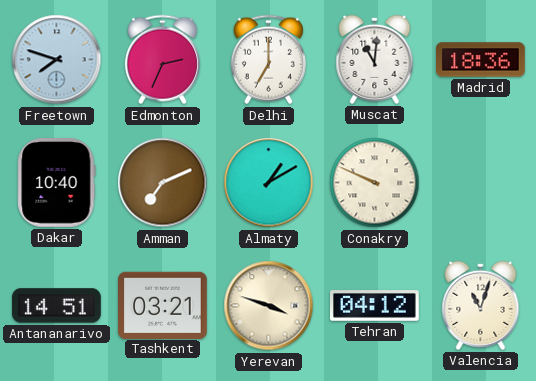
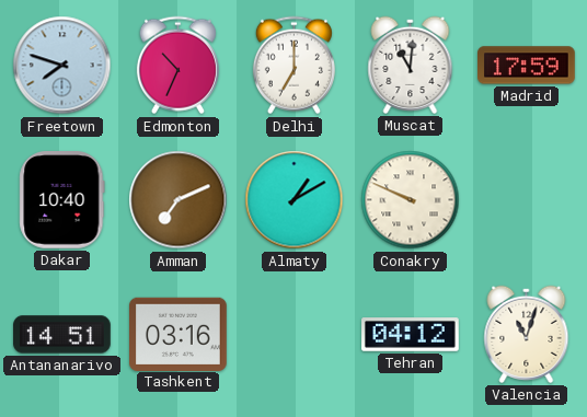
Edmonton: 2:34 -> 10:34
Madrid: 18:36 -> 17:59
Tashkent: 03:21 -> 03:16
Yerevan: 3:48 -> none
